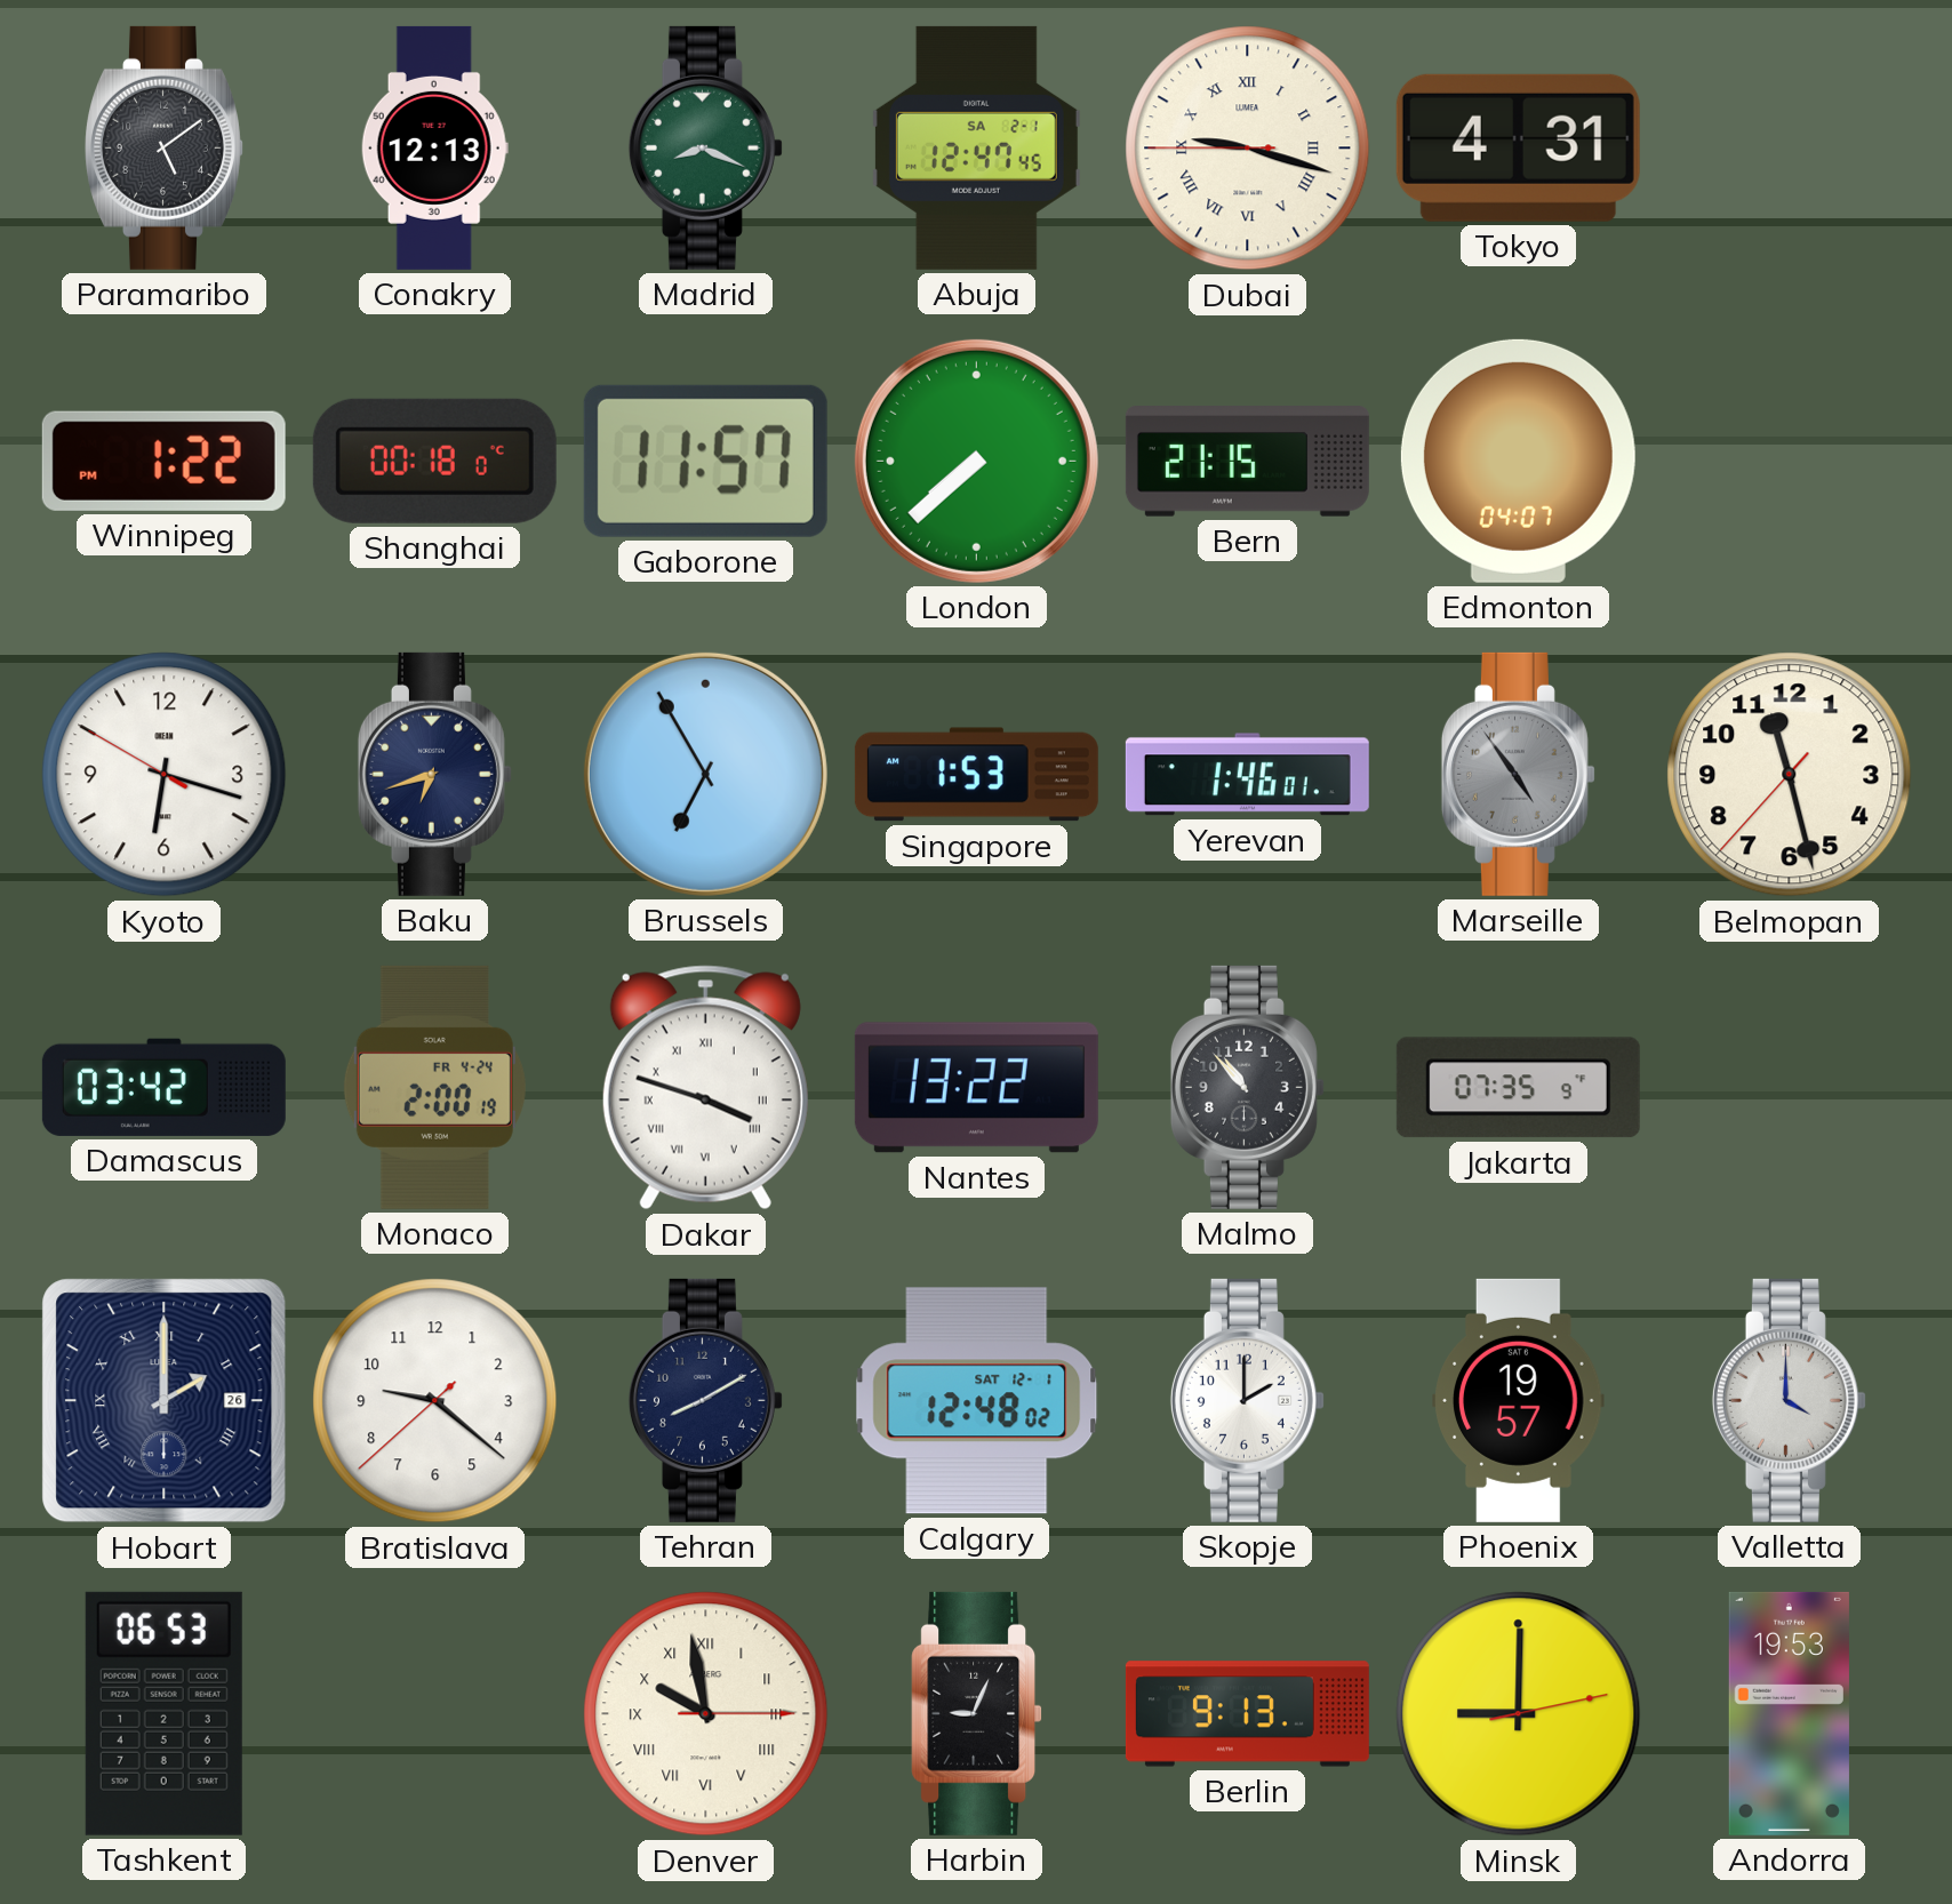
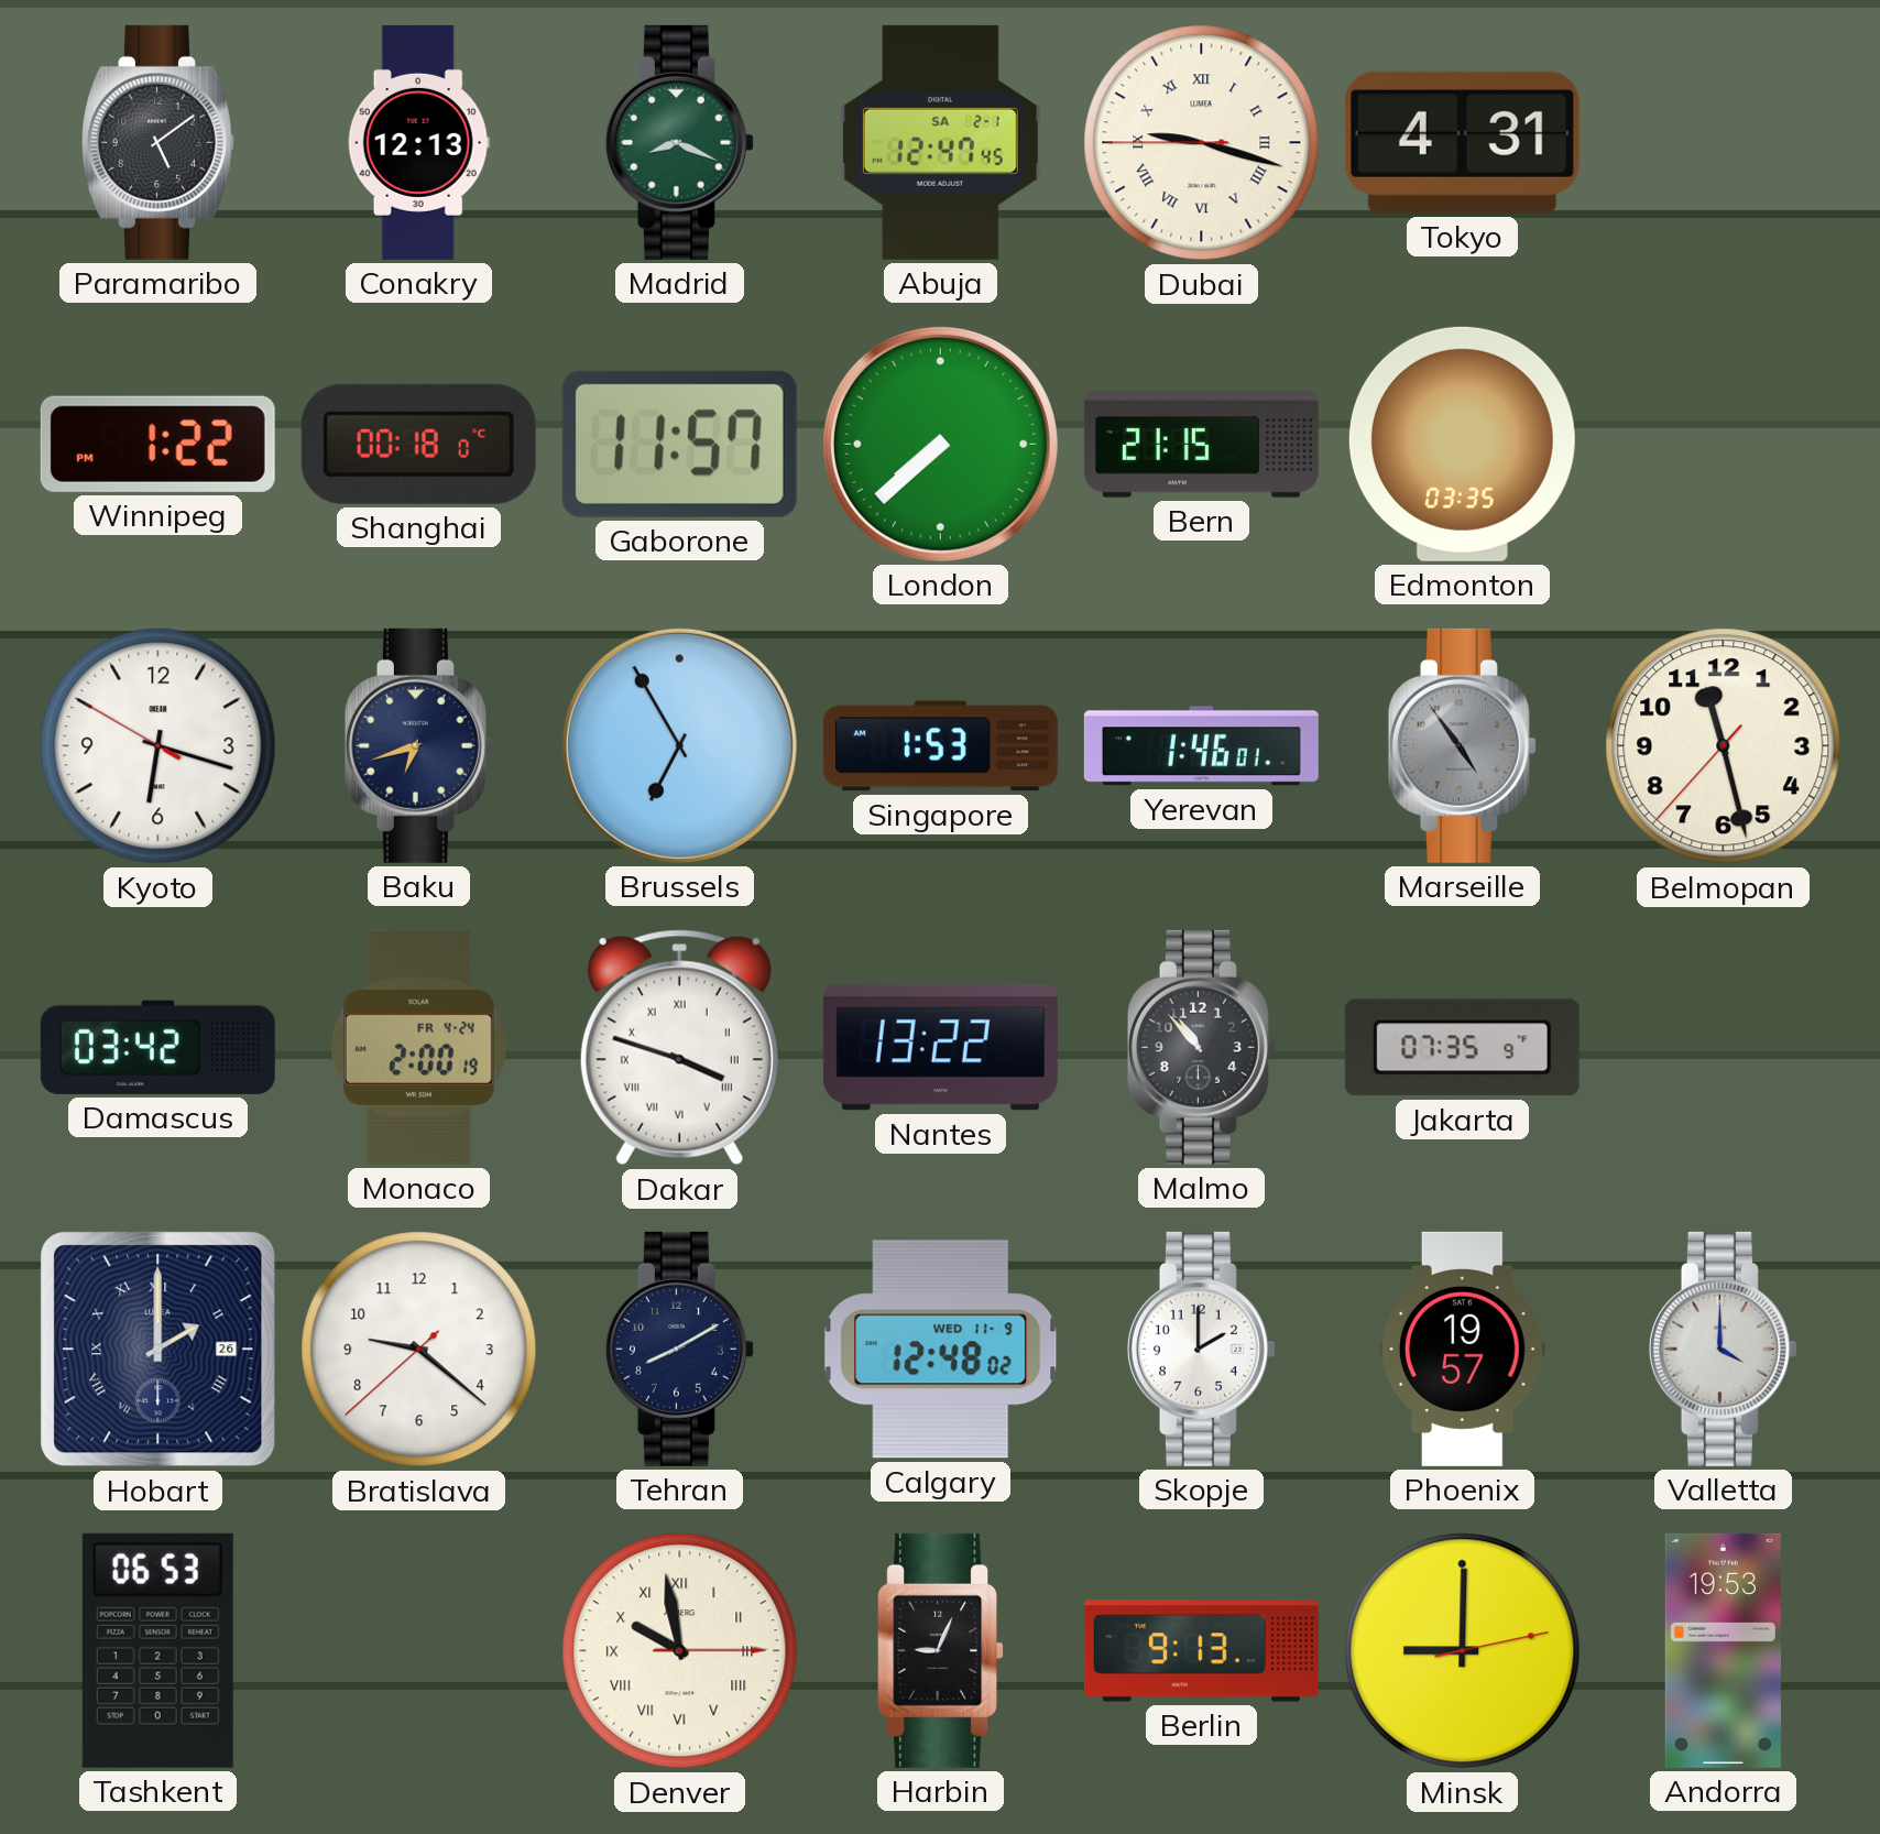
Edmonton: 04:07 -> 03:35
Calgary date: SAT 12-1 -> WED 11-9
